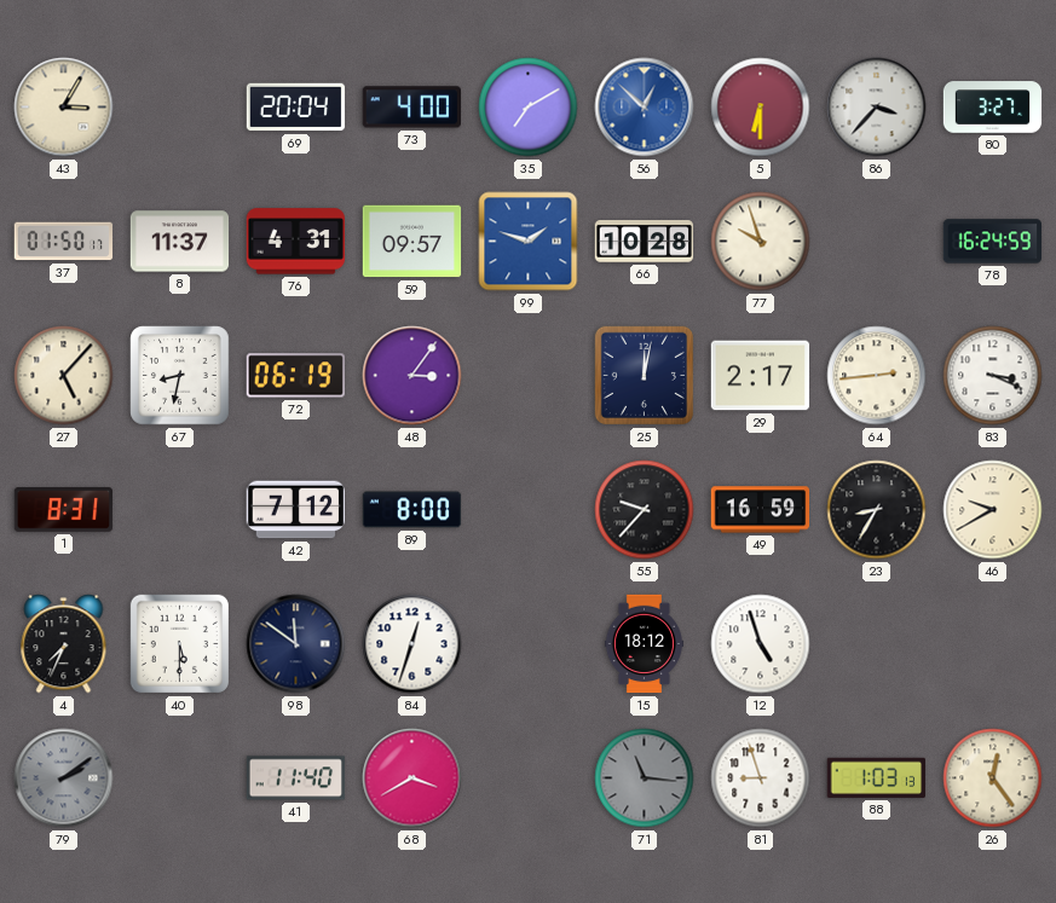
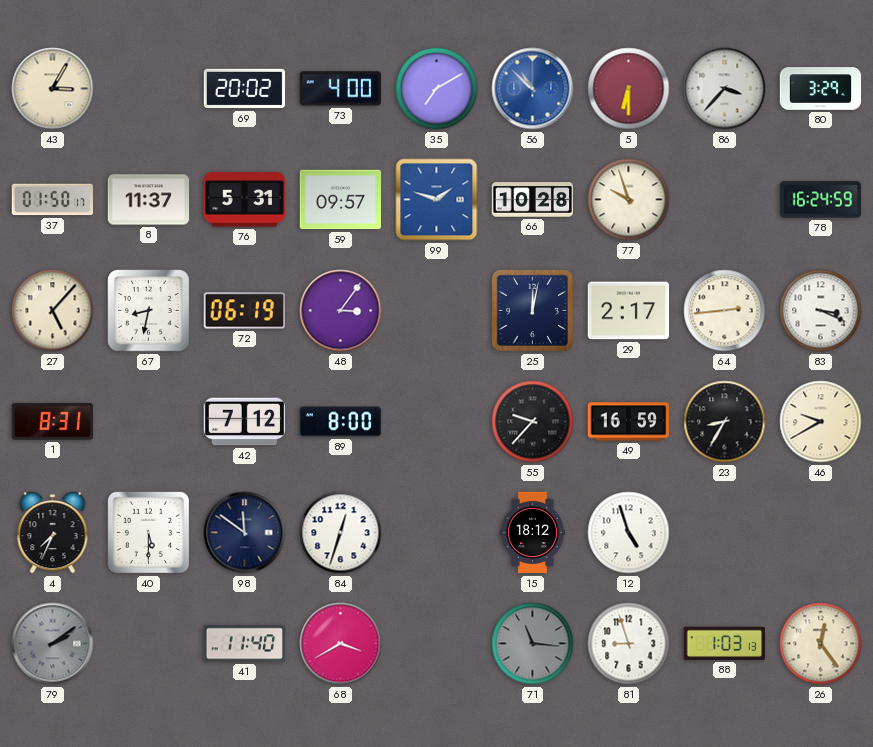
69: 20:04 -> 20:02
56: 12:52 -> 10:52
80: 3:27 -> 3:29
76: 4:31 -> 5:31
